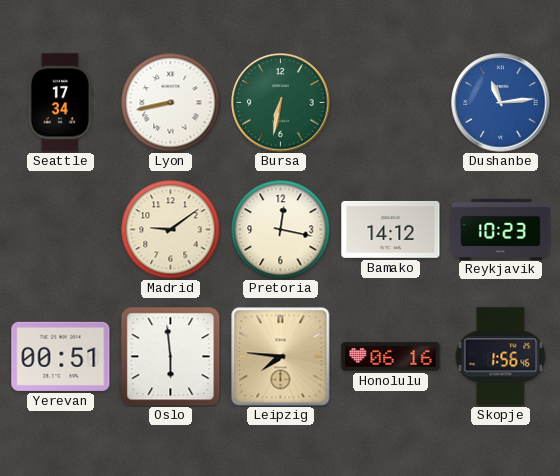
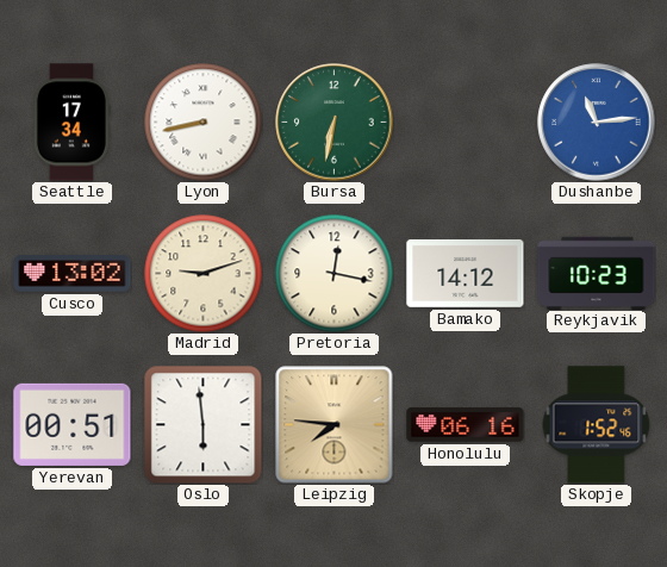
Cusco: none -> 13:02
Madrid: 9:09 -> 9:12
Skopje: 1:56 -> 1:52
